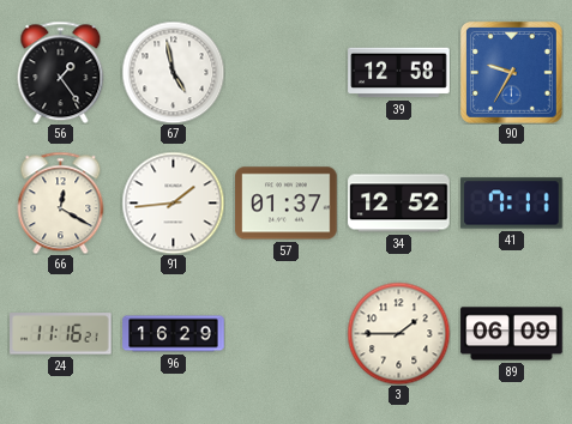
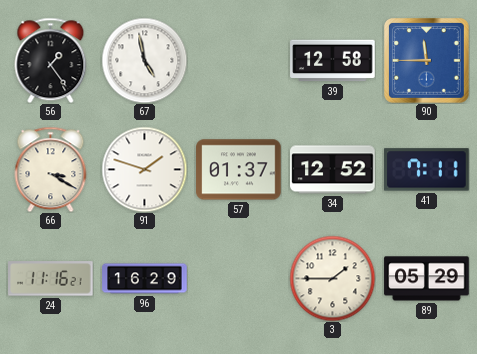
90: 9:35 -> 11:45
66: 12:20 -> 3:20
91: 1:44 -> 1:48
89: 06:09 -> 05:29
